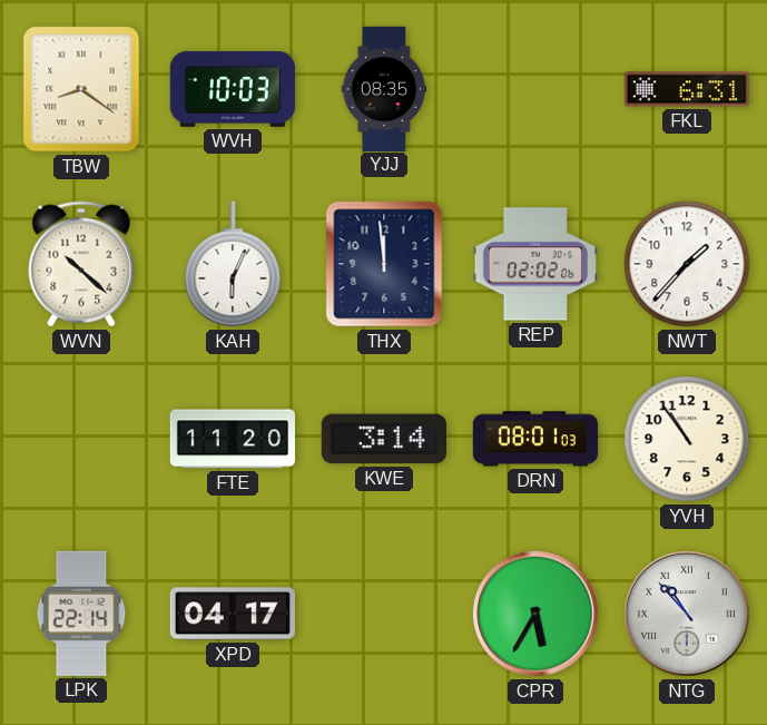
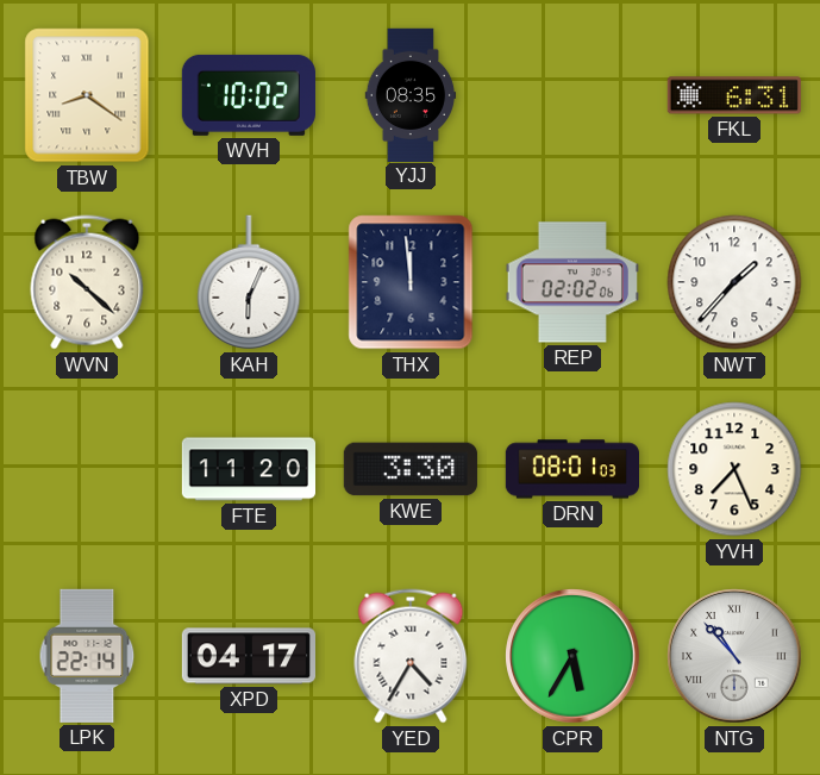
WVH: 10:03 -> 10:02
KWE: 3:14 -> 3:30
YVH: 10:54 -> 7:26
YED: none -> 4:35
